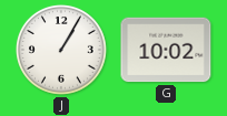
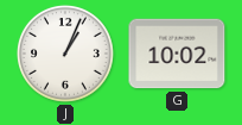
J: 1:05 -> 1:04
